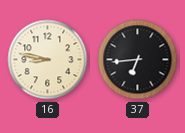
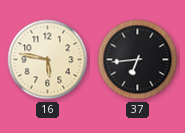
16: 8:47 -> 5:47
